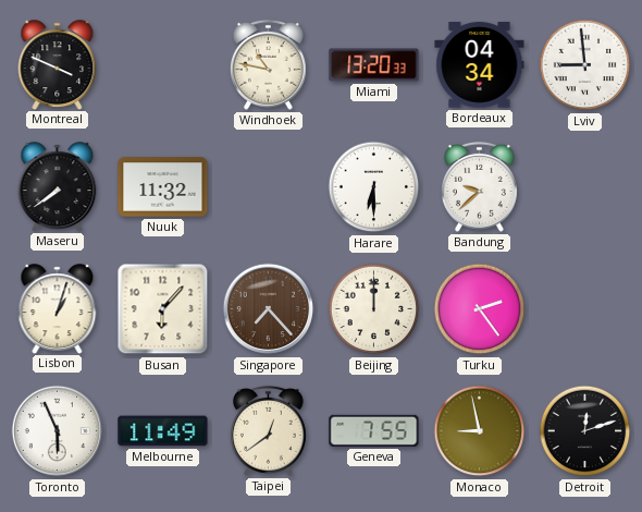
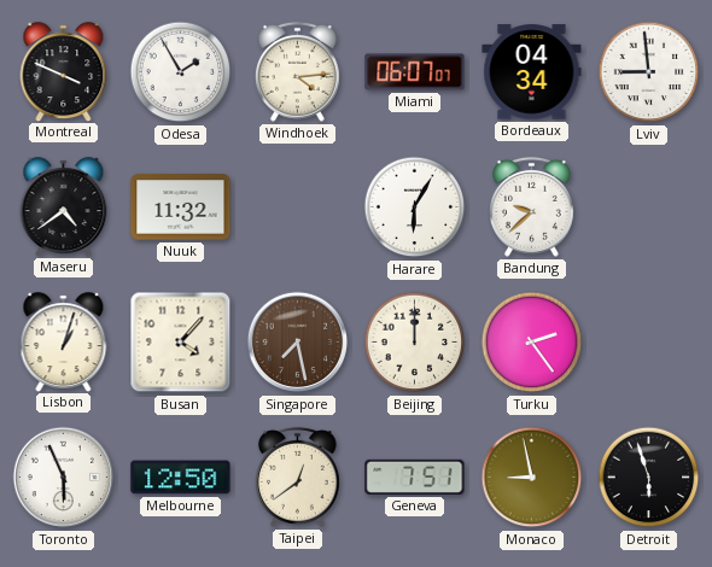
Odesa: none -> 1:55
Windhoek: 10:47 -> 4:14
Miami: 13:20 -> 06:07
Maseru: 7:39 -> 4:39
Harare: 6:30 -> 6:05
Busan: 6:07 -> 4:07
Singapore: 7:23 -> 7:28
Melbourne: 11:49 -> 12:50
Geneva: 7:55 -> 7:51
Detroit: 12:12 -> 5:57
